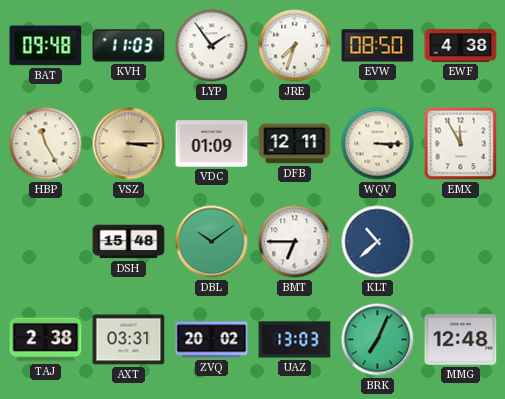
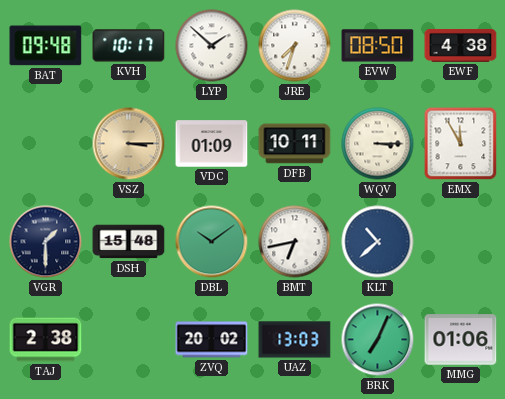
KVH: 11:03 -> 10:17
LYP: 1:54 -> 1:52
HBP: 11:25 -> none
DFB: 12:11 -> 10:11
VGR: none -> 1:30
BMT: 6:45 -> 6:43
AXT: 03:31 -> none
MMG: 12:48 -> 01:06
